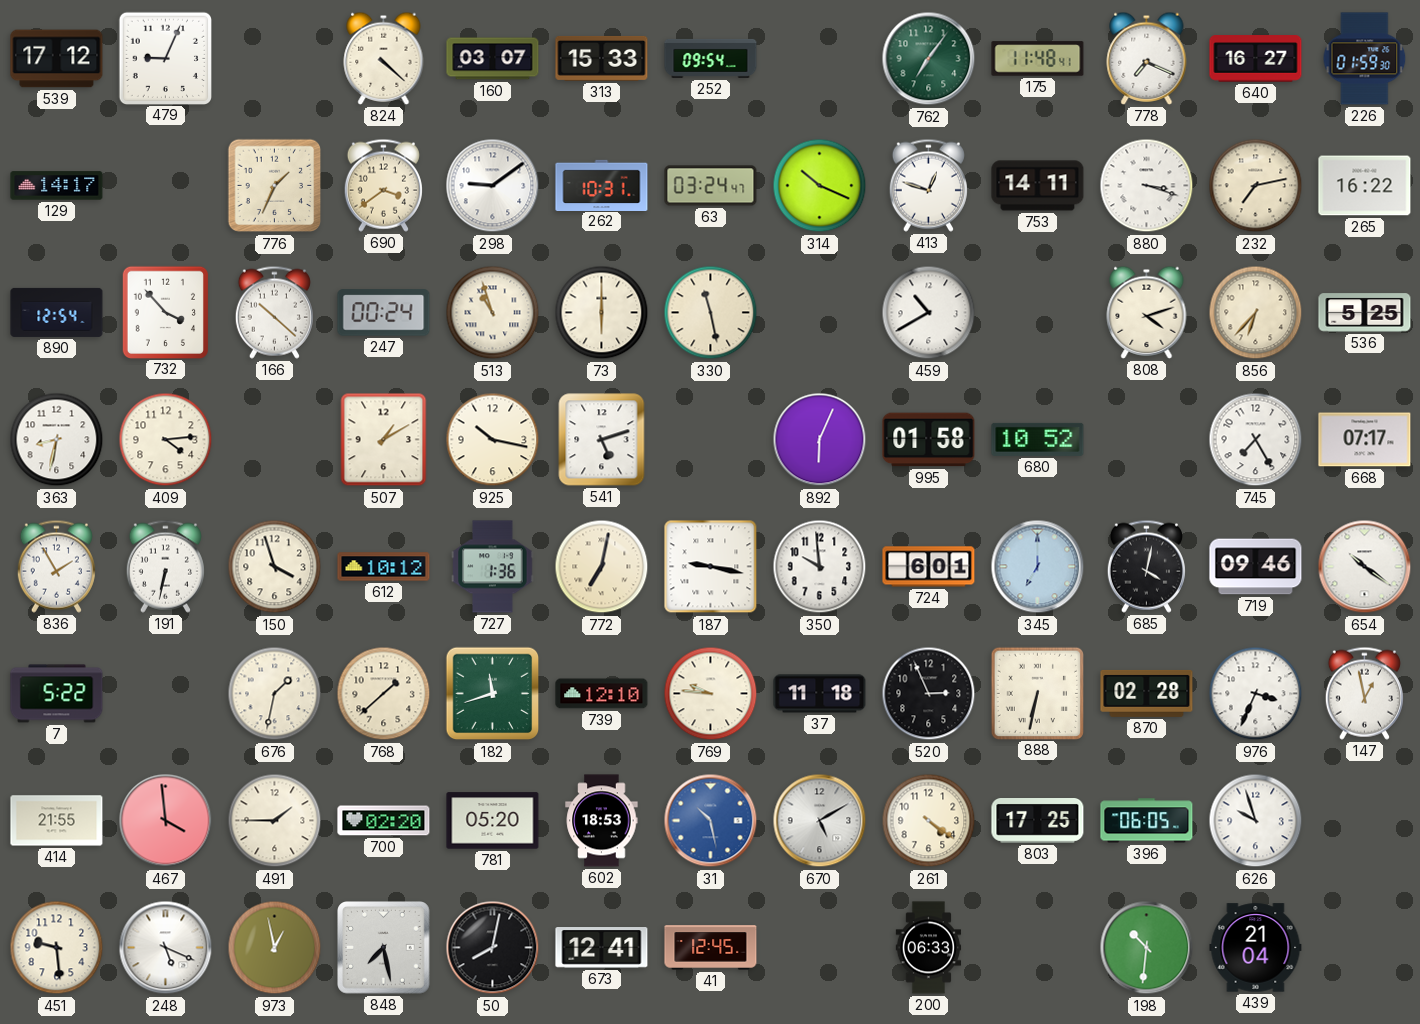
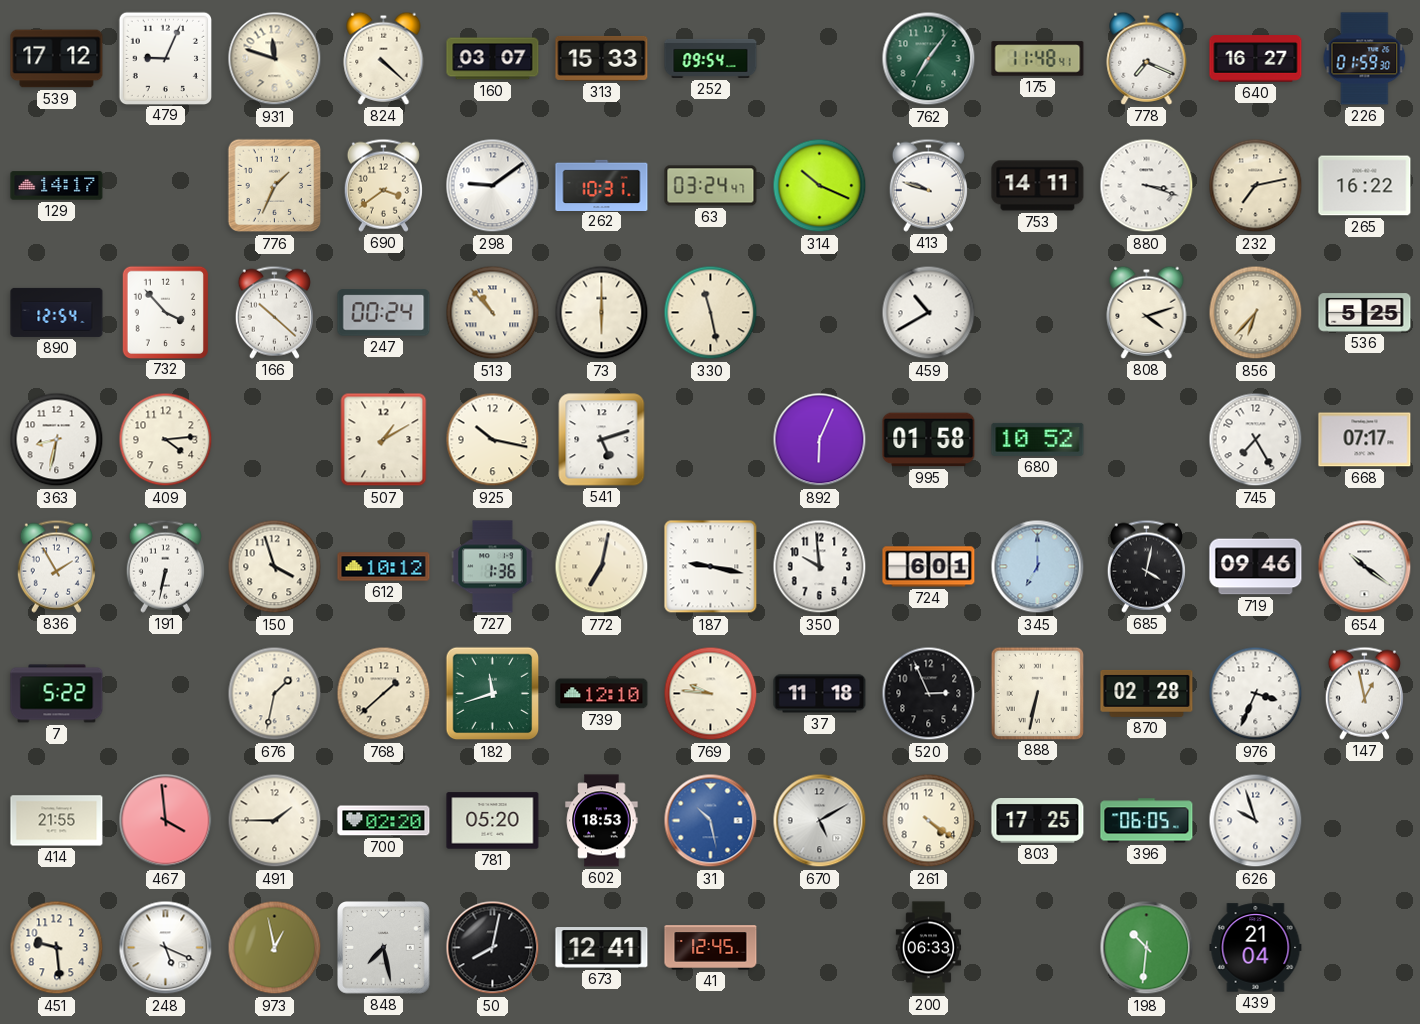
931: none -> 11:48
413: 12:48 -> 9:48
513: 10:57 -> 10:53
